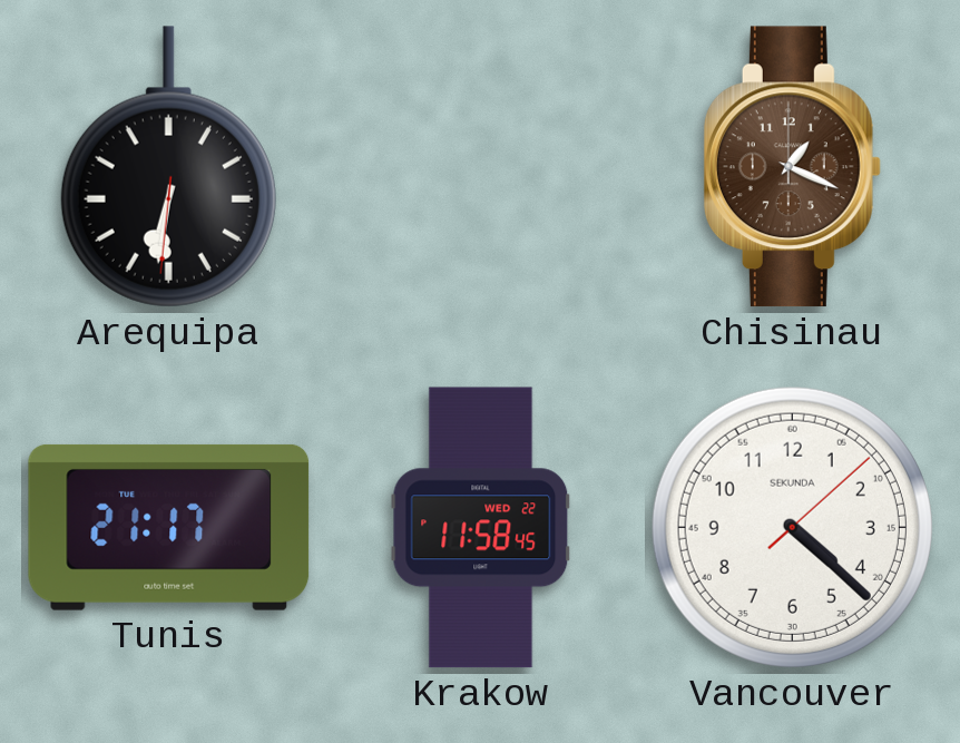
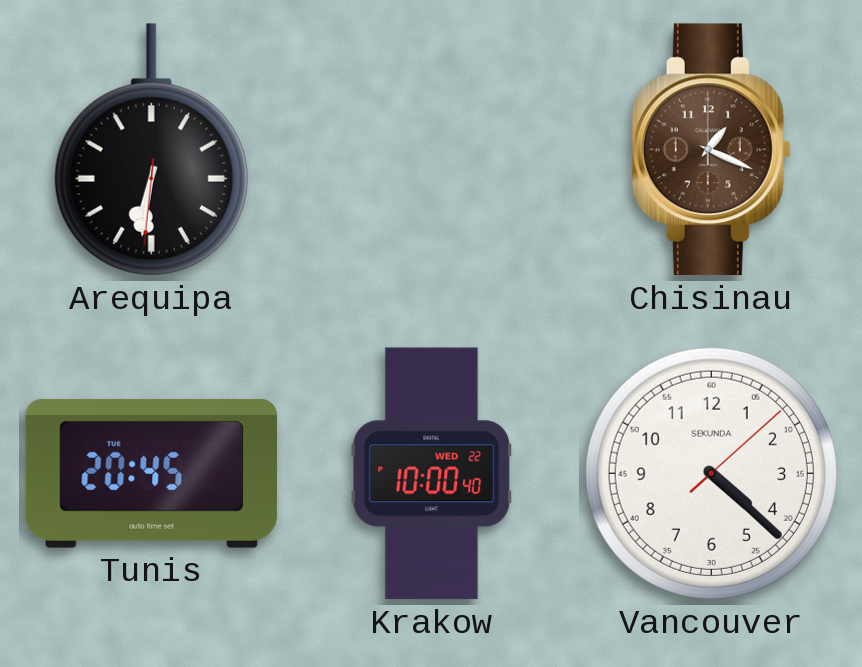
Tunis: 21:17 -> 20:45
Krakow: 11:58 -> 10:00
